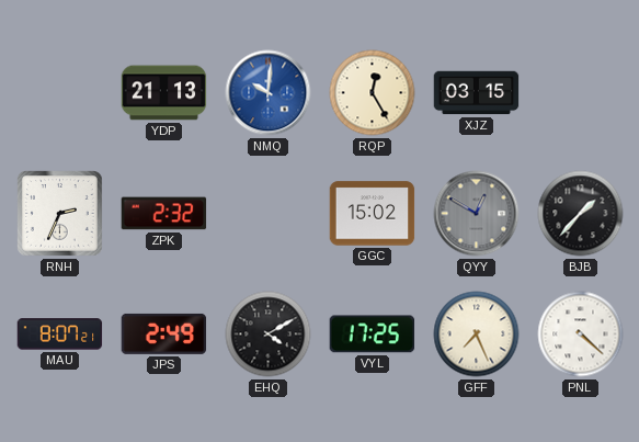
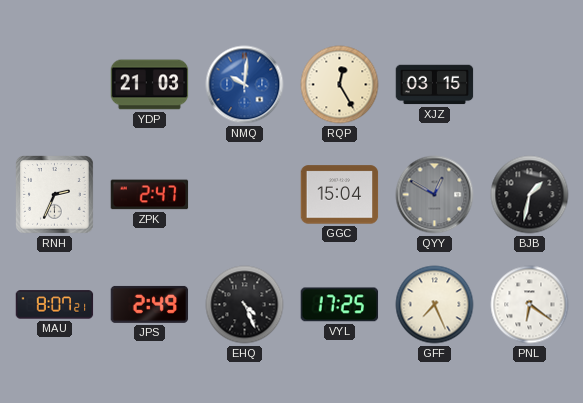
YDP: 21:13 -> 21:03
ZPK: 2:32 -> 2:47
GGC: 15:02 -> 15:04
BJB: 1:37 -> 1:32
EHQ: 4:10 -> 4:26
PNL: 4:22 -> 6:21
